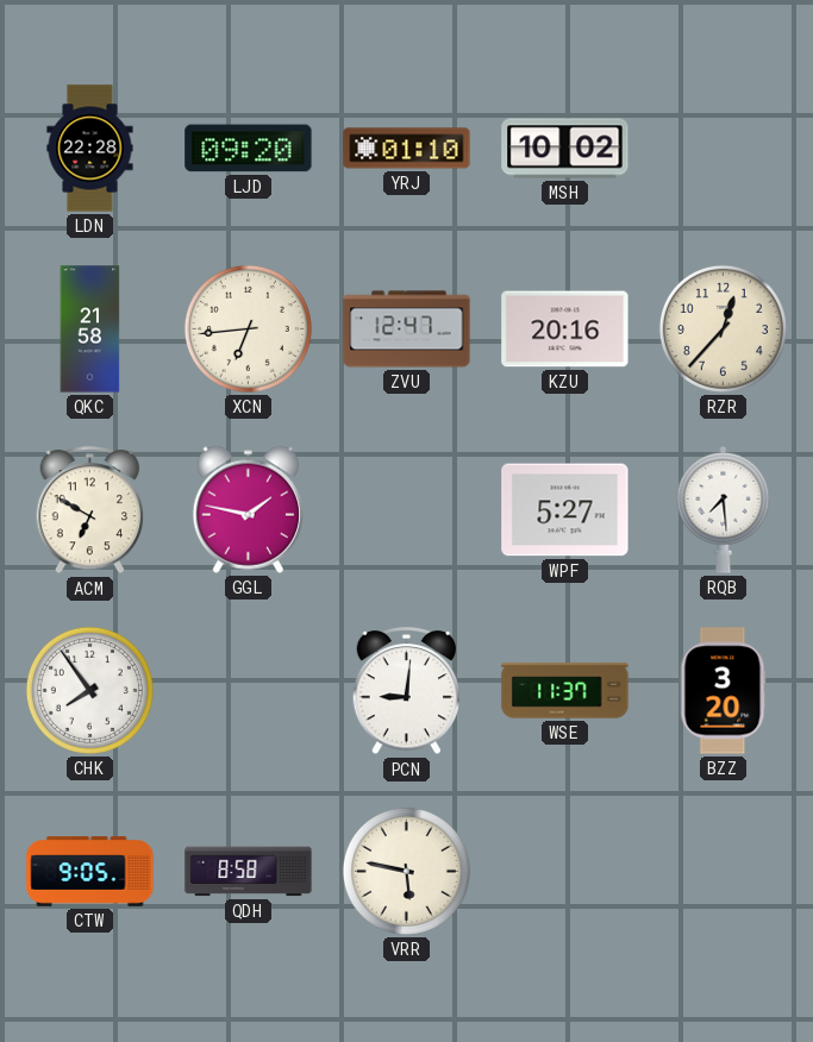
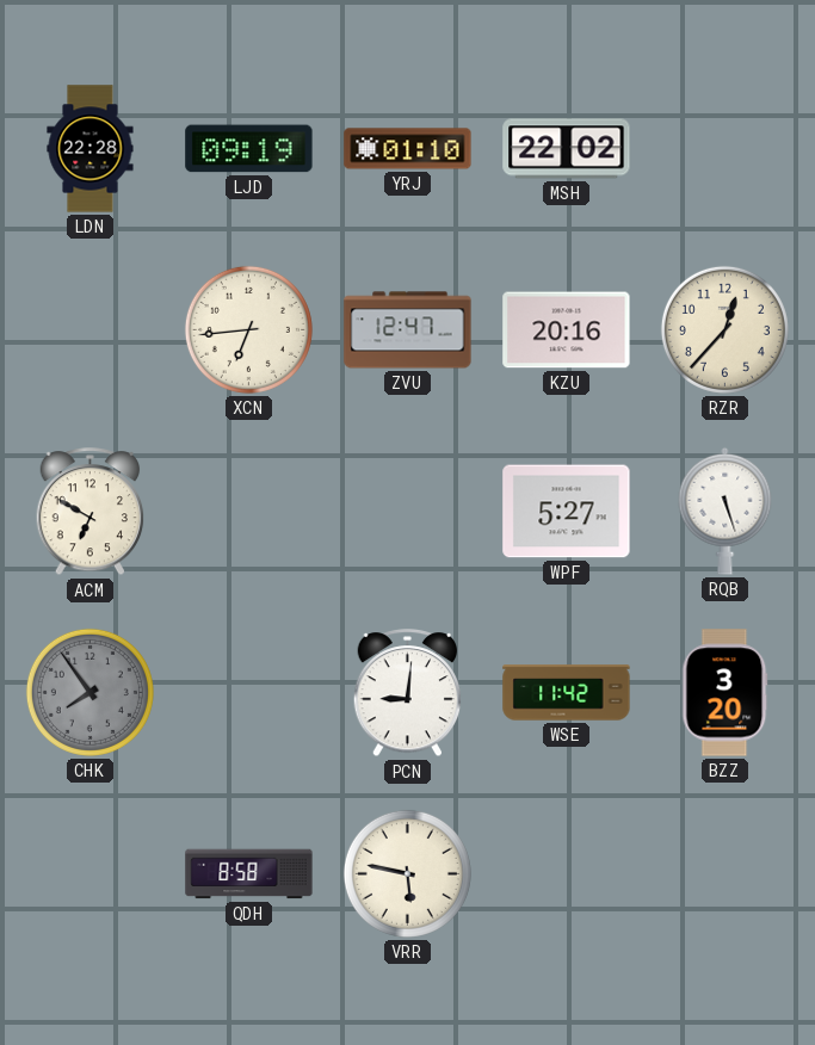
LJD: 09:20 -> 09:19
MSH: 10:02 -> 22:02
QKC: 21:58 -> none
GGL: 1:47 -> none
RQB: 7:29 -> 5:27
CHK dial: white -> grey
WSE: 11:37 -> 11:42
CTW: 9:05 -> none
